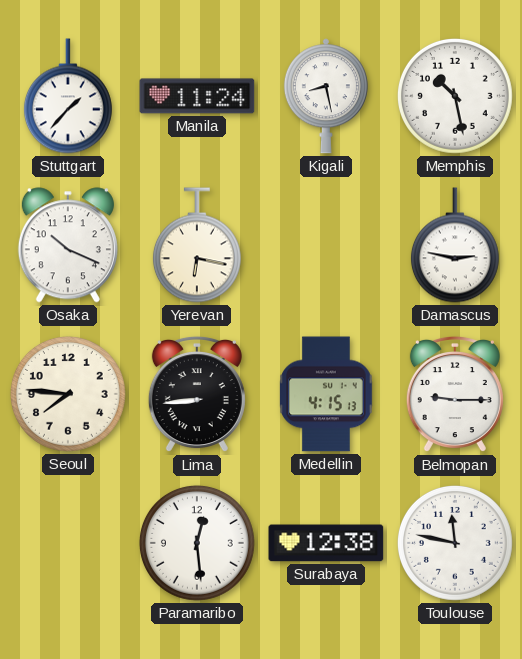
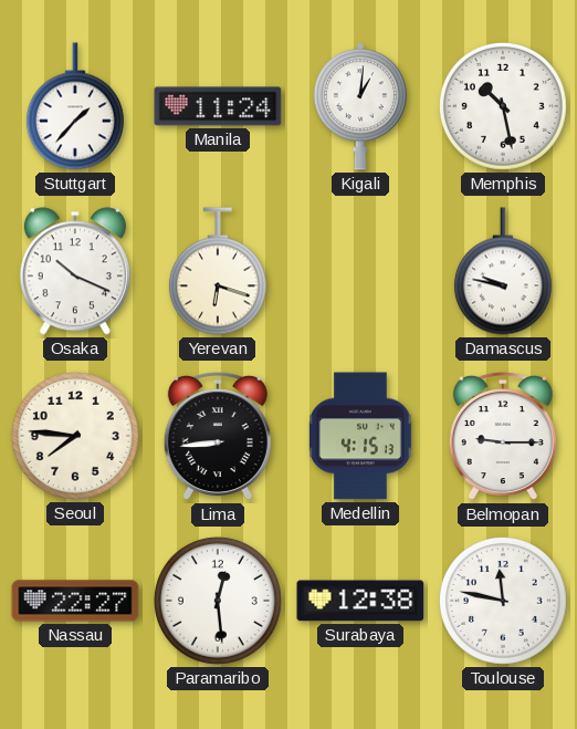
Kigali: 8:28 -> 1:01
Yerevan: 6:17 -> 6:18
Damascus: 2:47 -> 9:47
Nassau: none -> 22:27
